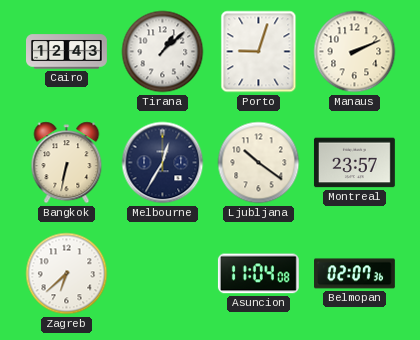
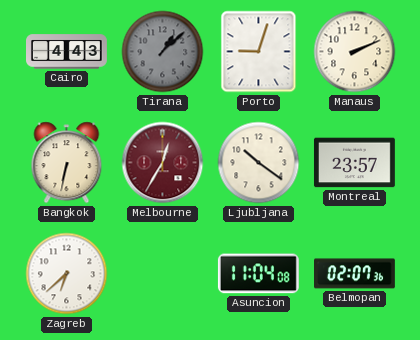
Cairo: 12:43 -> 4:43
Tirana dial: white -> grey
Melbourne dial: navy -> burgundy
